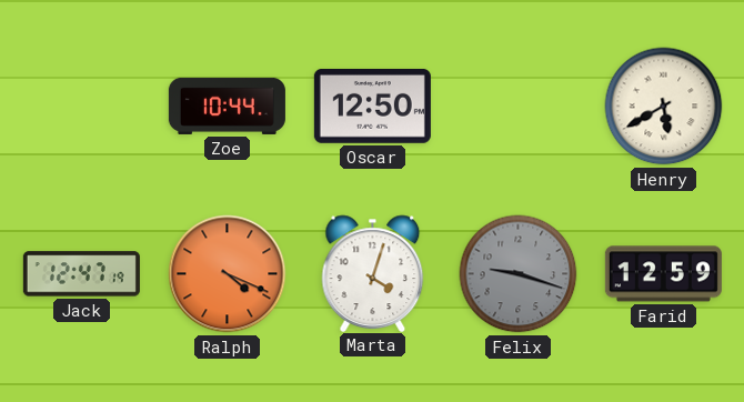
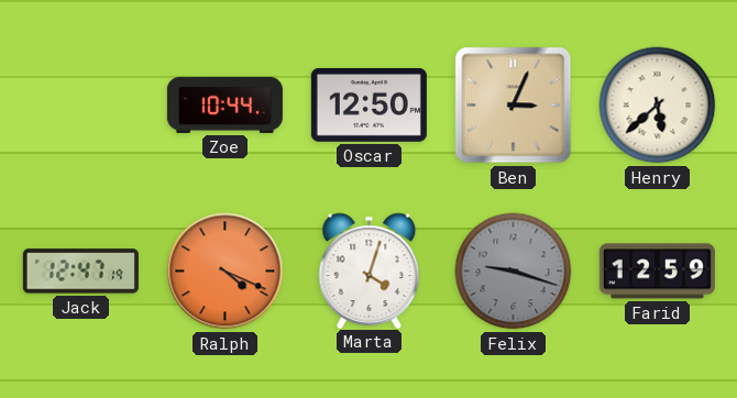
Ben: none -> 3:04
Henry: 5:40 -> 5:38
